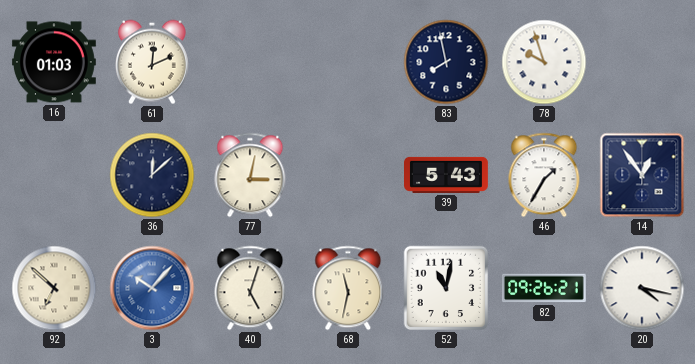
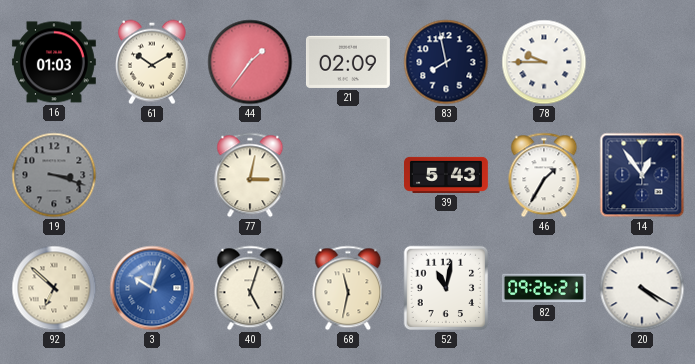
61: 12:11 -> 10:10
44: none -> 1:36
21: none -> 02:09
78: 9:57 -> 9:45
19: none -> 3:18
36: 12:08 -> none
3: 10:07 -> 10:03
20: 4:17 -> 4:20
